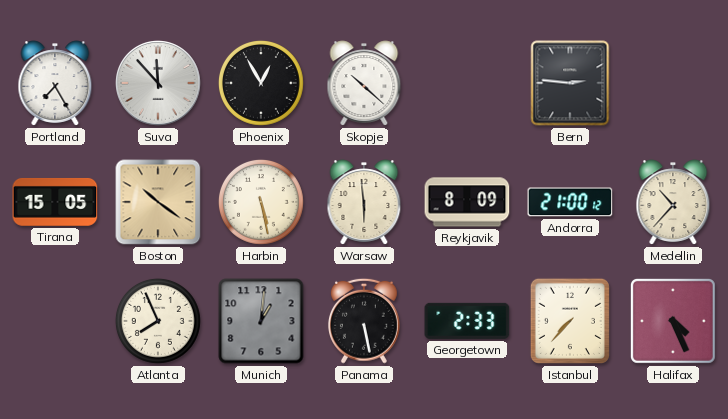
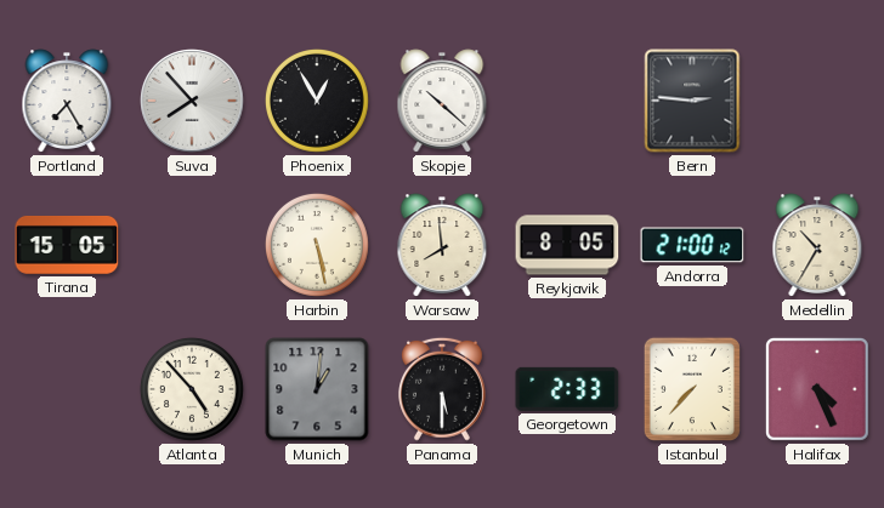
Suva: 11:53 -> 7:53
Boston: 10:21 -> none
Warsaw: 5:59 -> 7:59
Reykjavik: 8:09 -> 8:05
Medellin: 10:37 -> 10:35
Atlanta: 7:56 -> 4:53
Panama: 5:28 -> 5:30
